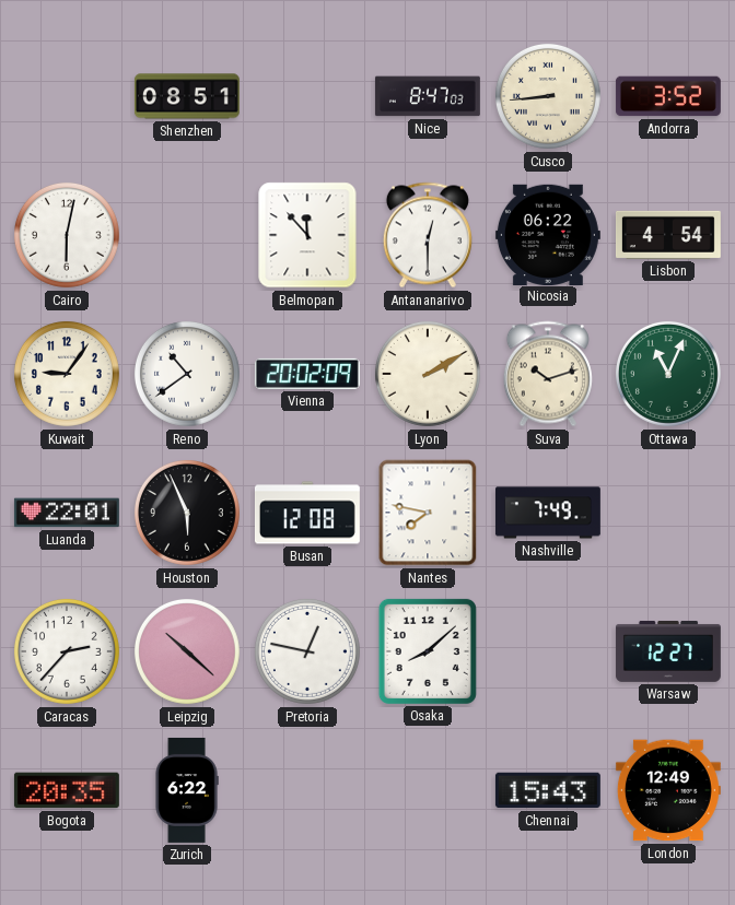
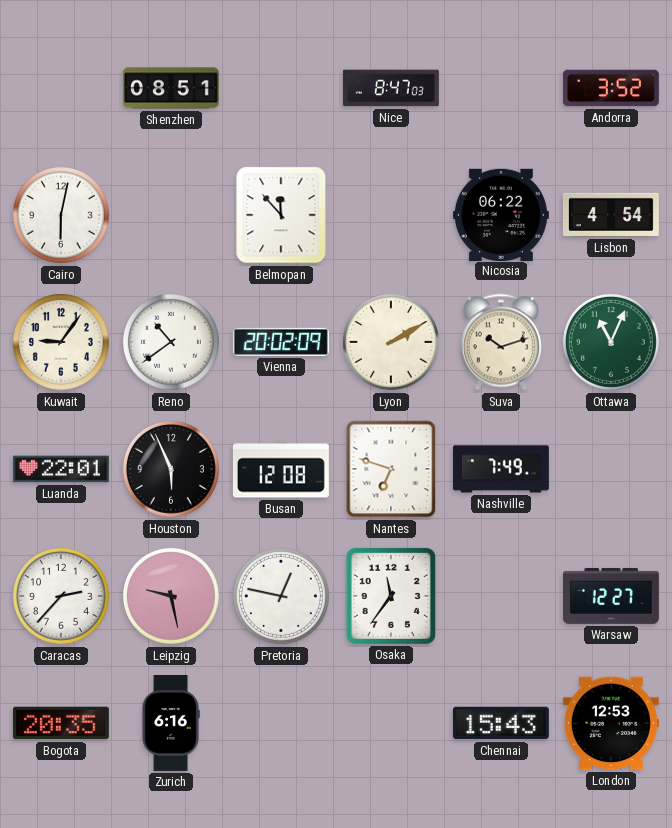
Cusco: 8:44 -> none
Antananarivo: 12:30 -> none
Nantes: 7:47 -> 6:48
Leipzig: 10:22 -> 9:28
Osaka: 8:08 -> 11:36
Zurich: 6:22 -> 6:16
London: 12:49 -> 12:53
